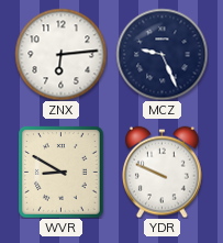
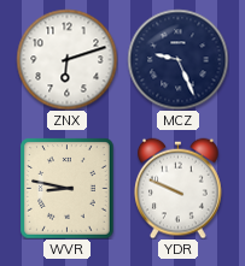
ZNX: 6:14 -> 6:12
WVR: 8:50 -> 8:47
